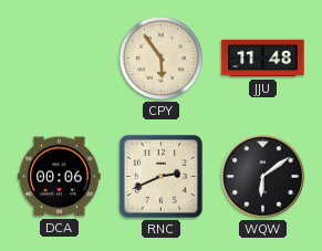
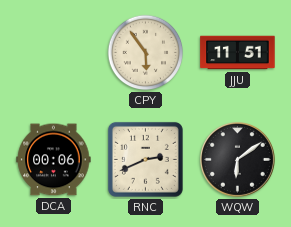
JJU: 11:48 -> 11:51
